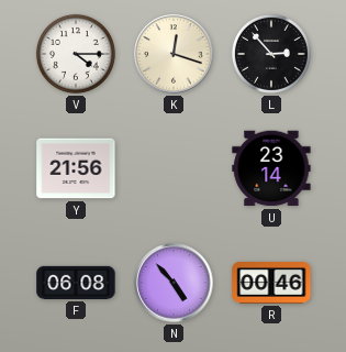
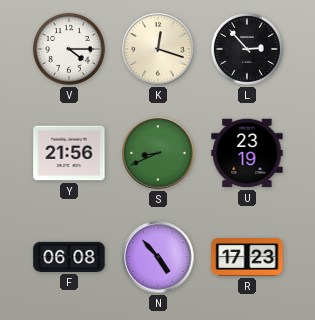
S: none -> 8:41
U: 23:14 -> 23:19
R: 00:46 -> 17:23
